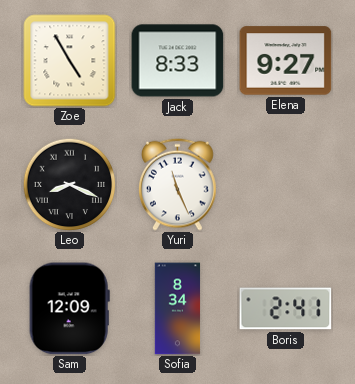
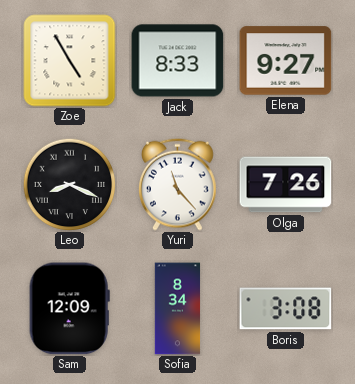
Yuri: 11:26 -> 11:23
Olga: none -> 7:26
Boris: 2:41 -> 3:08
